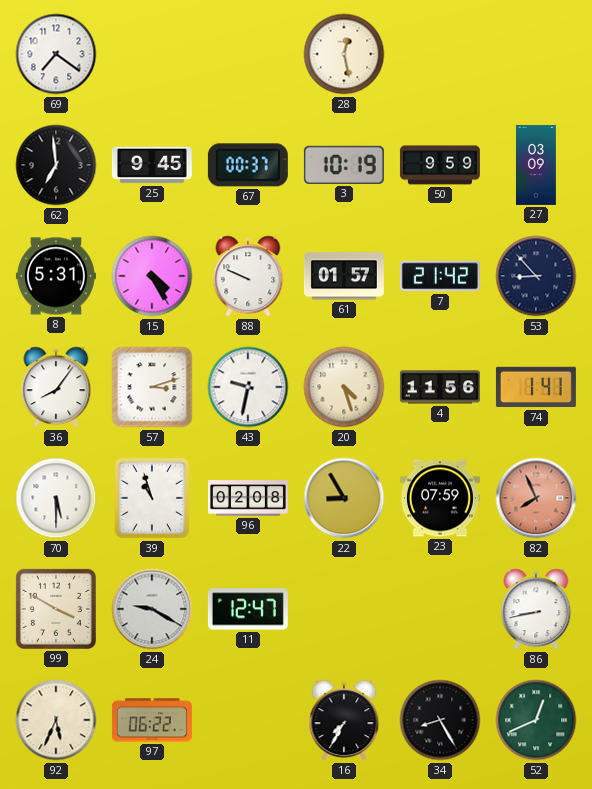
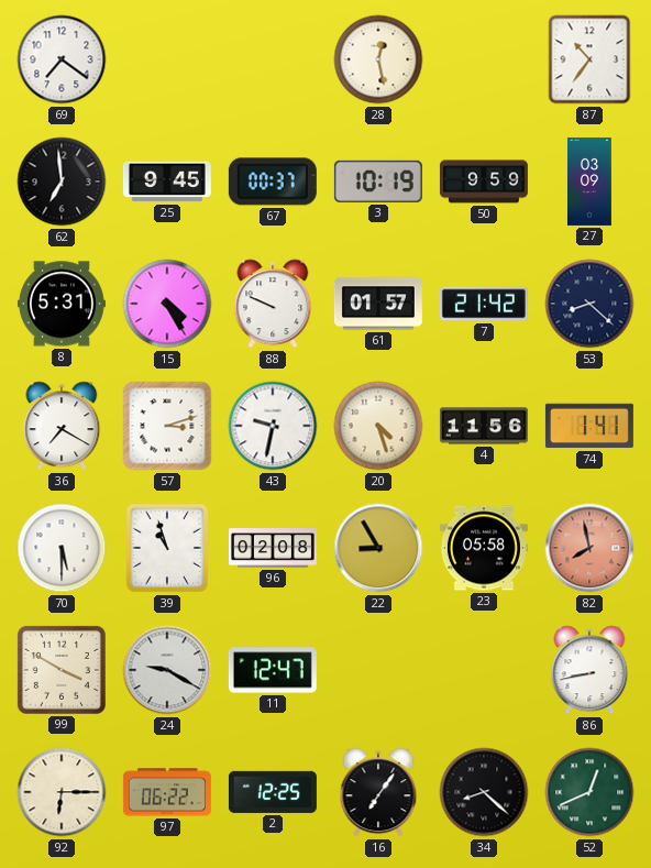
87: none -> 10:36
53: 8:53 -> 8:22
36: 8:06 -> 7:20
23: 07:59 -> 05:58
82: 7:56 -> 7:58
92: 5:34 -> 6:15
2: none -> 12:25
16: 7:35 -> 7:06
34: 8:25 -> 8:22
